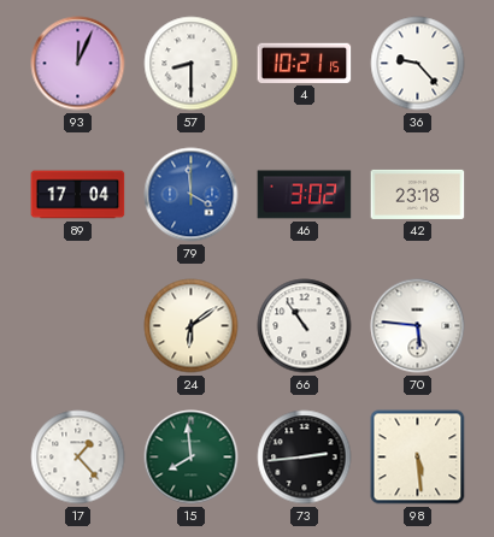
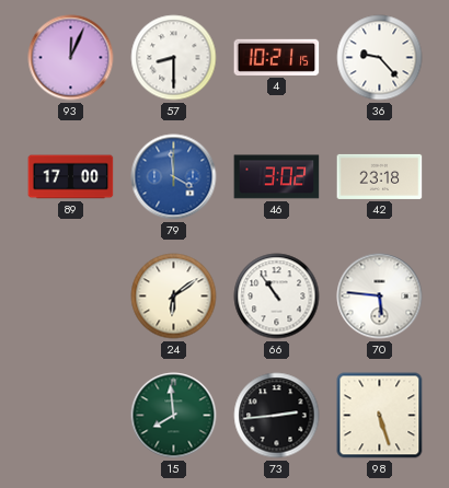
89: 17:04 -> 17:00
17: 1:23 -> none
98: 5:29 -> 5:27
